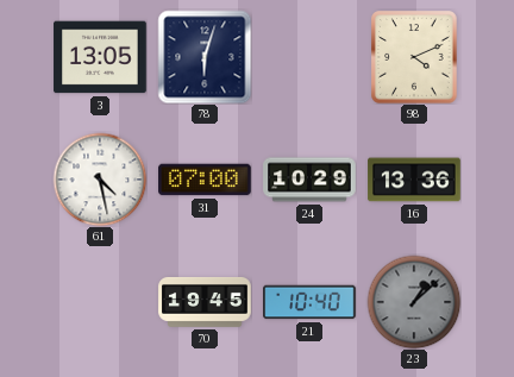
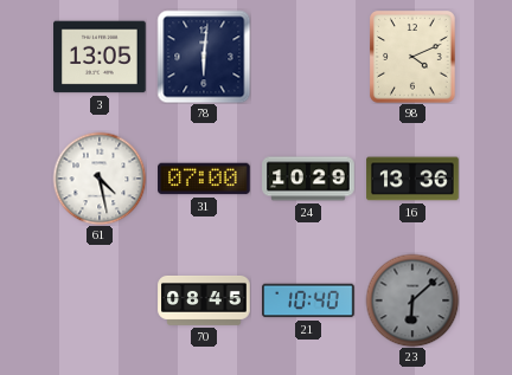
78: 6:03 -> 6:01
70: 19:45 -> 08:45
23: 1:08 -> 6:08
